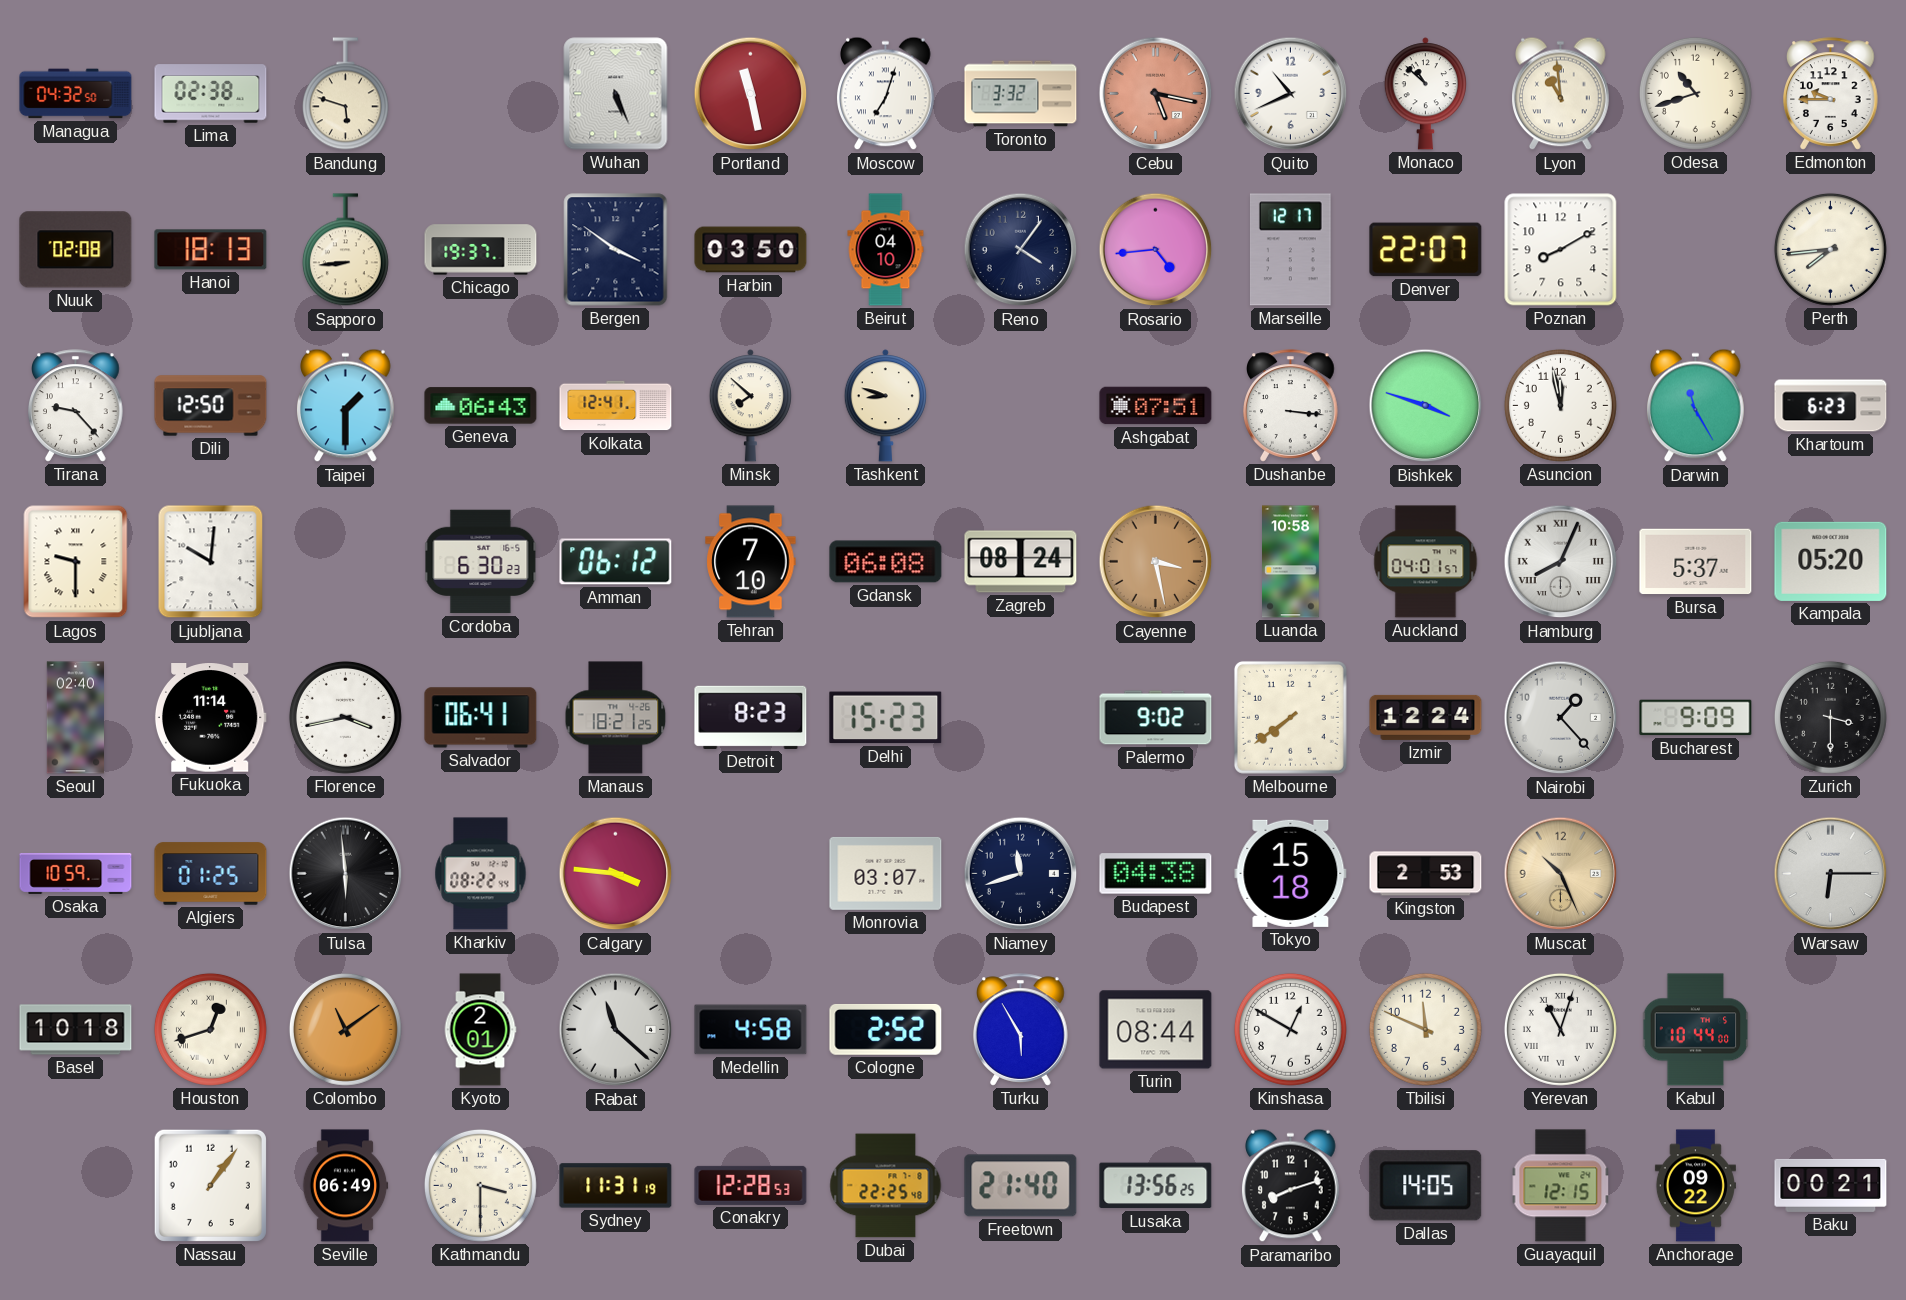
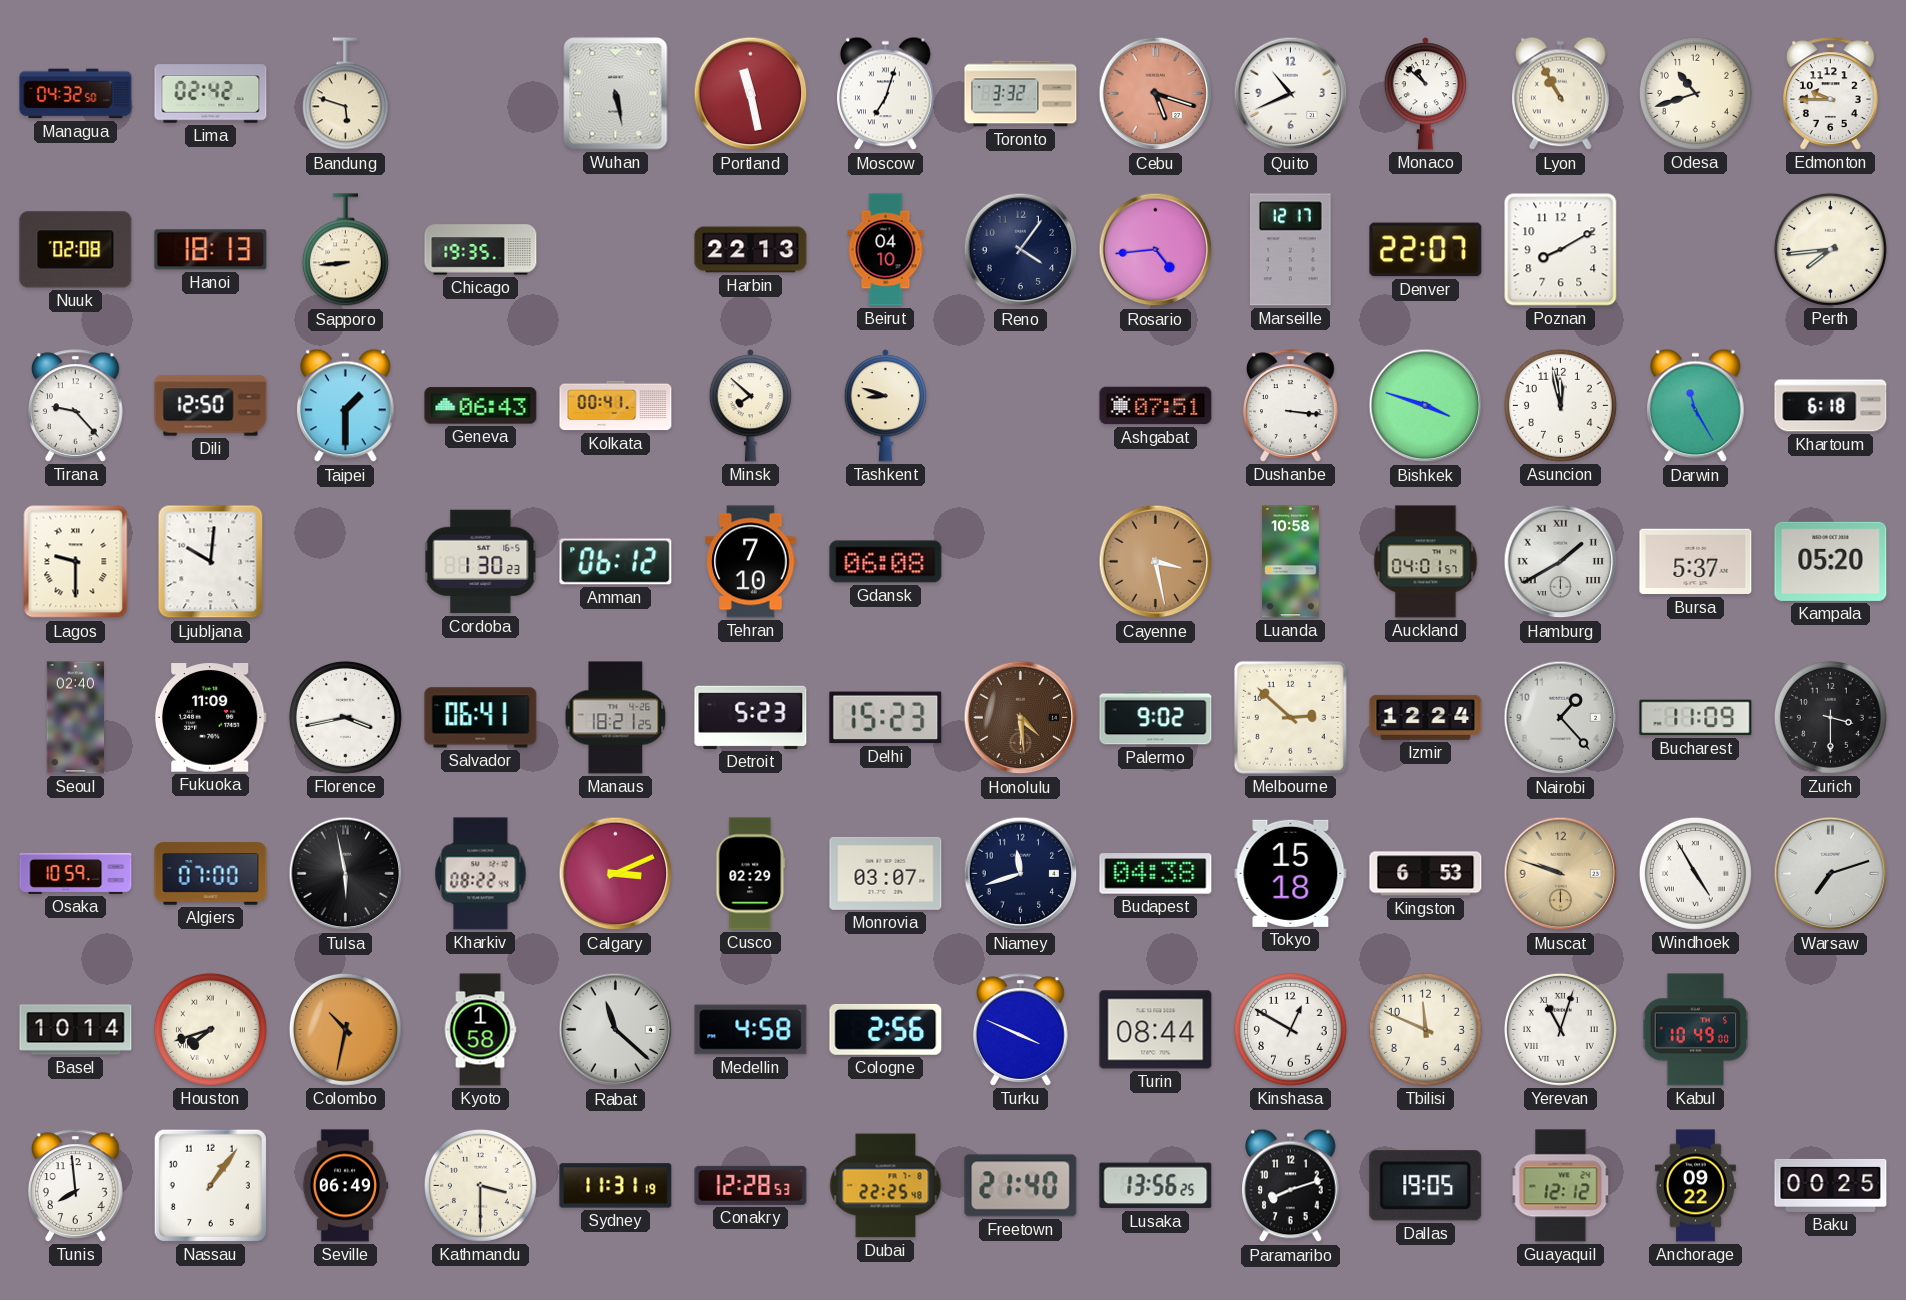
Lima: 02:38 -> 02:42
Wuhan: 5:26 -> 5:28
Cebu: 5:17 -> 5:18
Lyon: 10:59 -> 10:55
Chicago: 19:37 -> 19:35
Bergen: 3:51 -> none
Harbin: 03:50 -> 22:13
Kolkata: 12:41 -> 00:41
Khartoum: 6:23 -> 6:18
Cordoba: 6:30 -> 1:30
Zagreb: 08:24 -> none
Hamburg: 8:04 -> 1:40
Fukuoka: 11:14 -> 11:09
Detroit: 8:23 -> 5:23
Honolulu: none -> 4:29
Melbourne: 7:39 -> 2:52
Bucharest: 9:09 -> 11:09
Algiers: 01:25 -> 07:00
Tulsa: 5:59 -> 5:58
Calgary: 3:46 -> 3:11
Cusco: none -> 02:29
Kingston: 2:53 -> 6:53
Muscat: 10:26 -> 9:48
Windhoek: none -> 4:55
Warsaw: 6:15 -> 7:12
Basel: 10:18 -> 10:14
Houston: 12:42 -> 7:42
Colombo: 11:09 -> 10:32
Kyoto: 2:01 -> 1:58
Cologne: 2:52 -> 2:56
Turku: 5:55 -> 3:49
Kabul: 10:44 -> 10:49
Tunis: none -> 7:59
Dallas: 14:05 -> 19:05
Guayaquil: 12:15 -> 12:12
Baku: 00:21 -> 00:25
